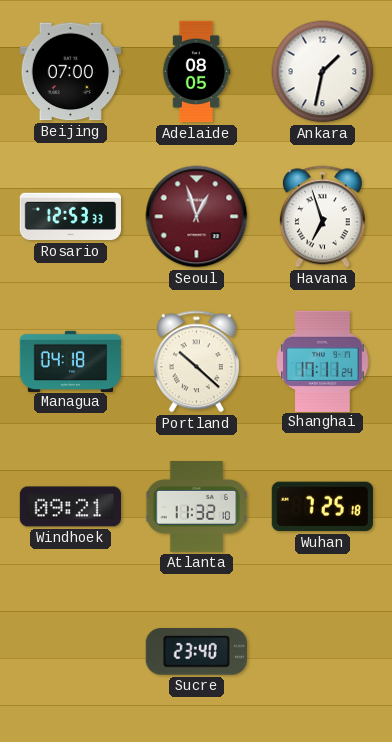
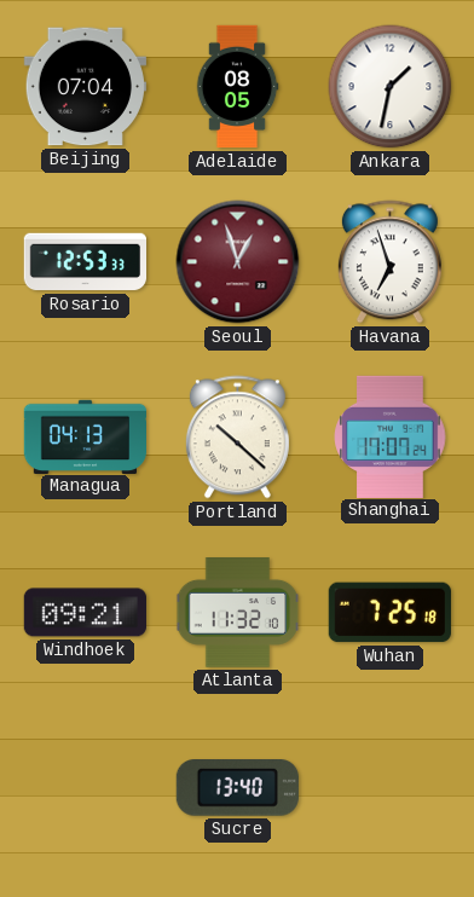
Beijing: 07:00 -> 07:04
Managua: 04:18 -> 04:13
Shanghai: 17:11 -> 17:07
Sucre: 23:40 -> 13:40
